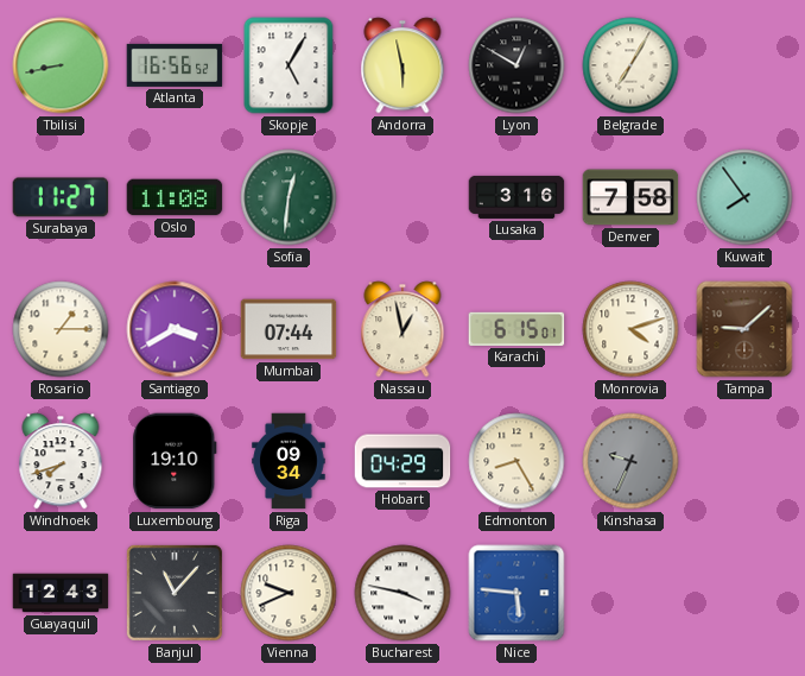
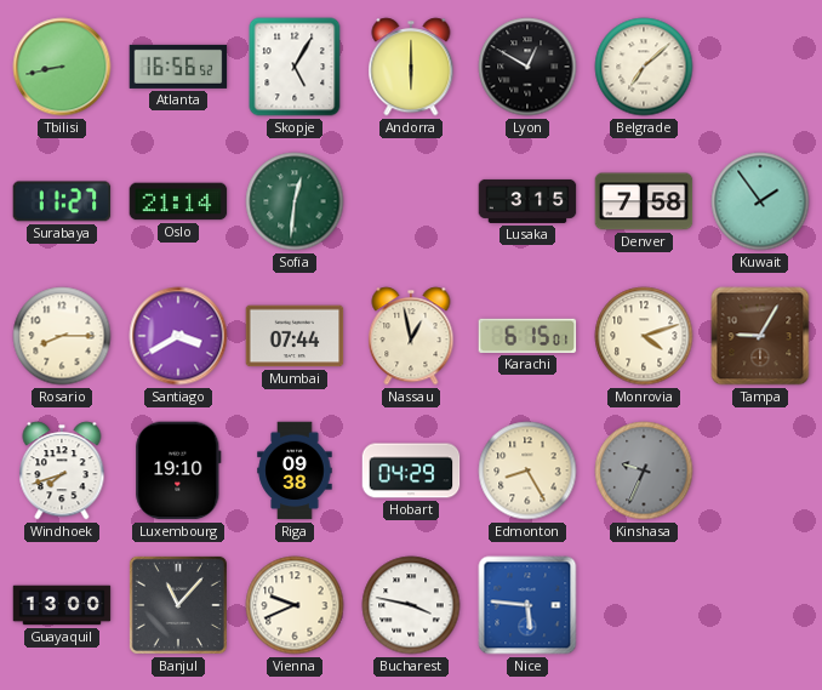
Andorra: 5:58 -> 6:00
Belgrade: 7:05 -> 7:08
Oslo: 11:08 -> 21:14
Lusaka: 3:16 -> 3:15
Kuwait: 7:54 -> 1:54
Rosario: 1:15 -> 8:15
Tampa: 9:08 -> 9:05
Riga: 09:34 -> 09:38
Guayaquil: 12:43 -> 13:00
